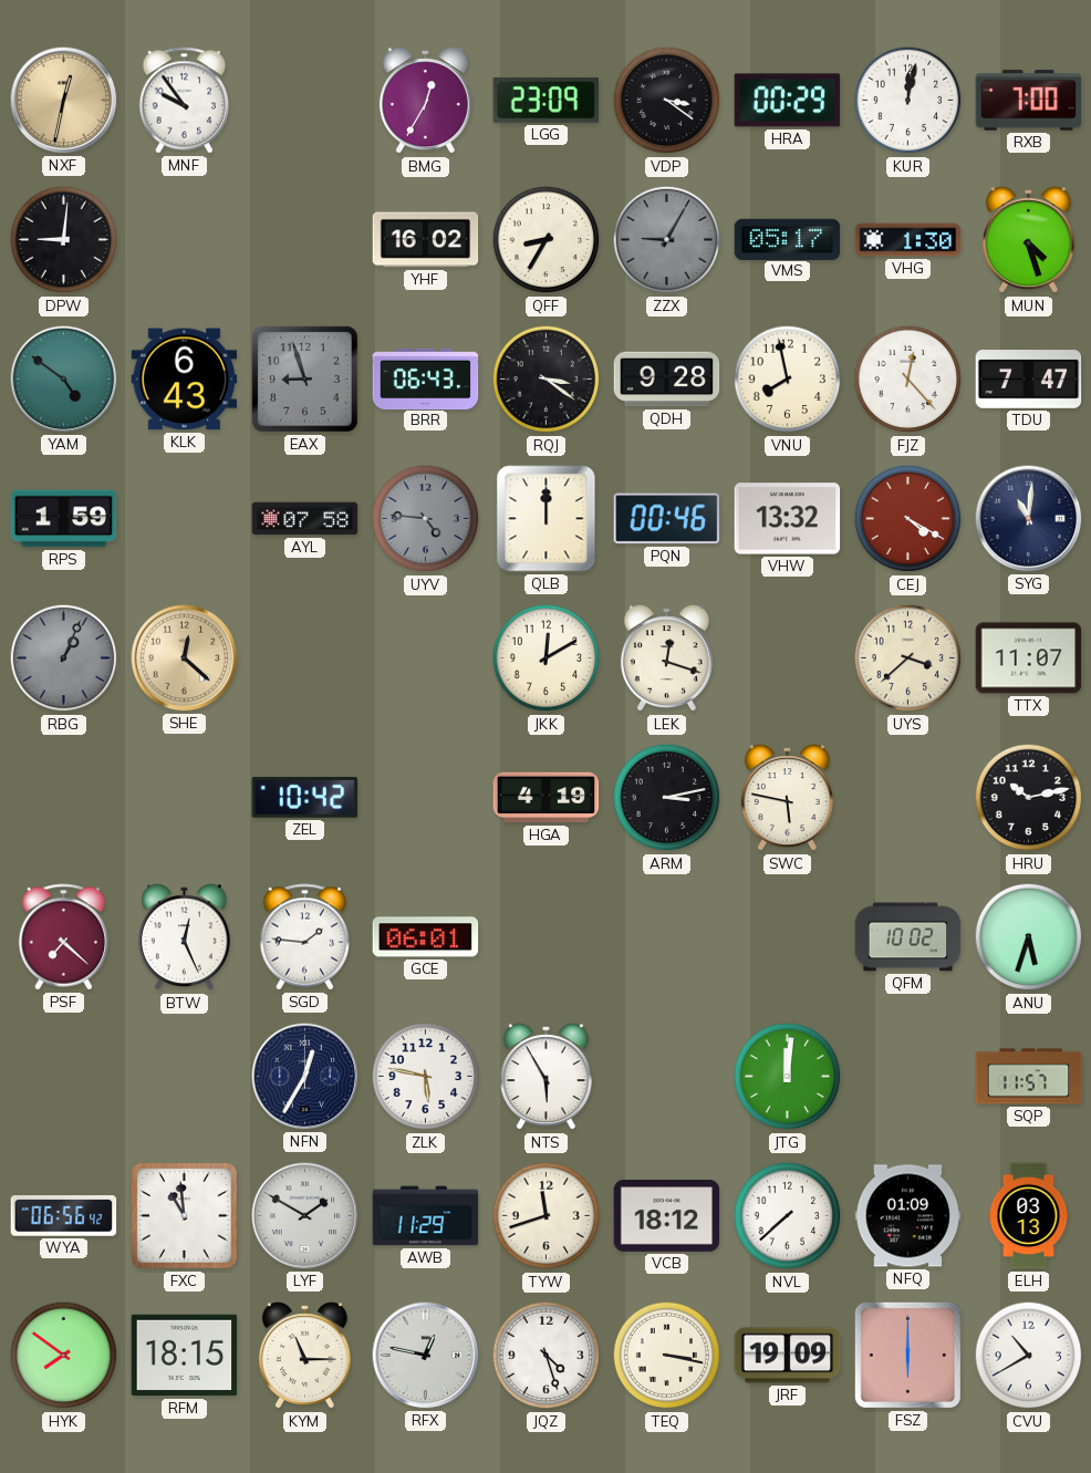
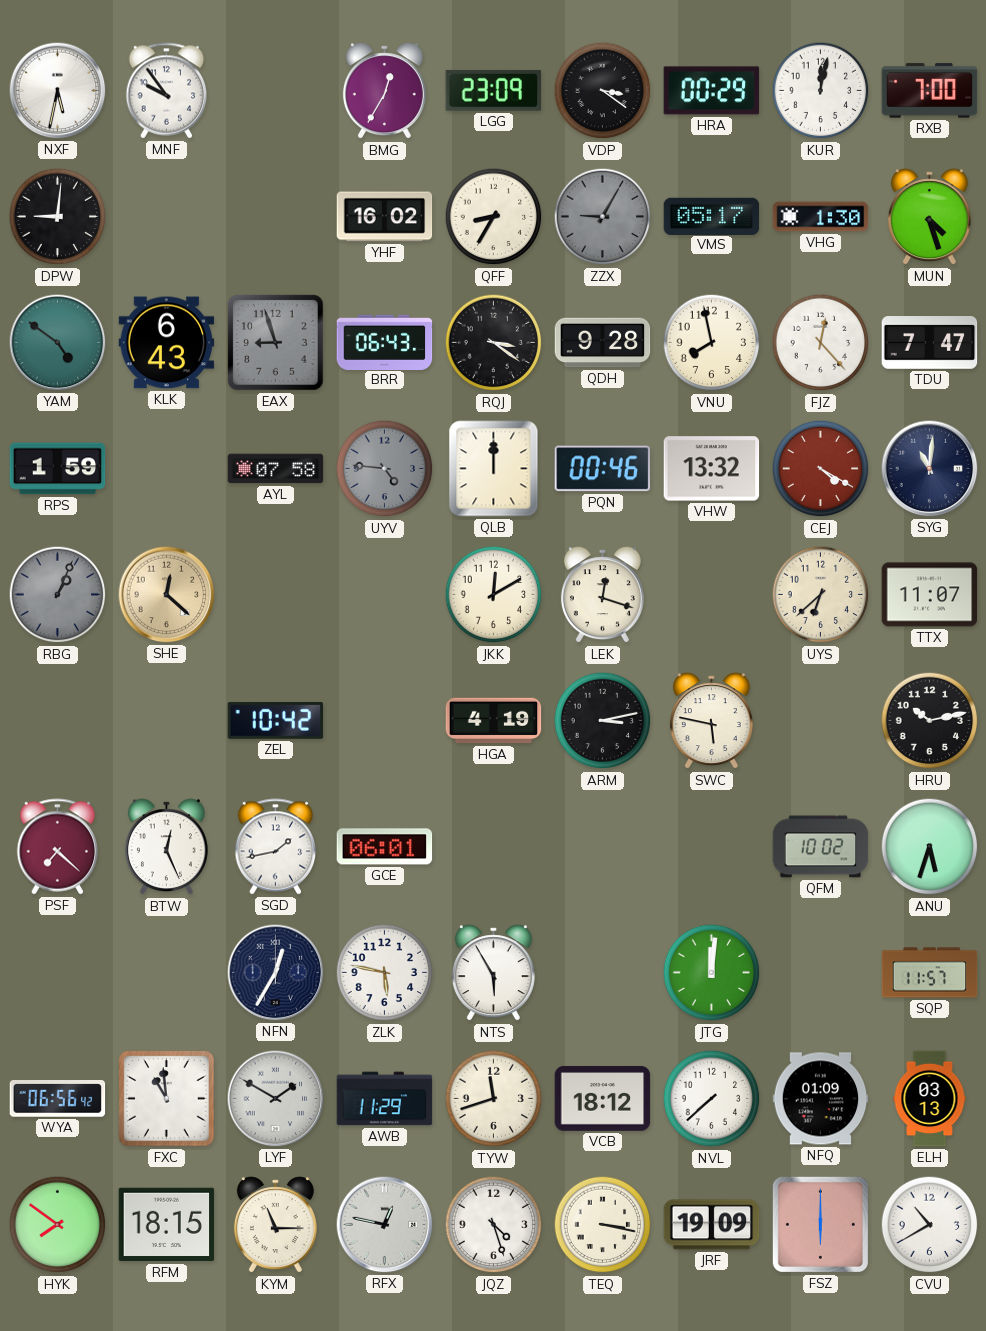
NXF: 12:32 -> 5:32
NXF dial: champagne -> white
UYS: 3:38 -> 6:38
SGD: 1:46 -> 1:43
